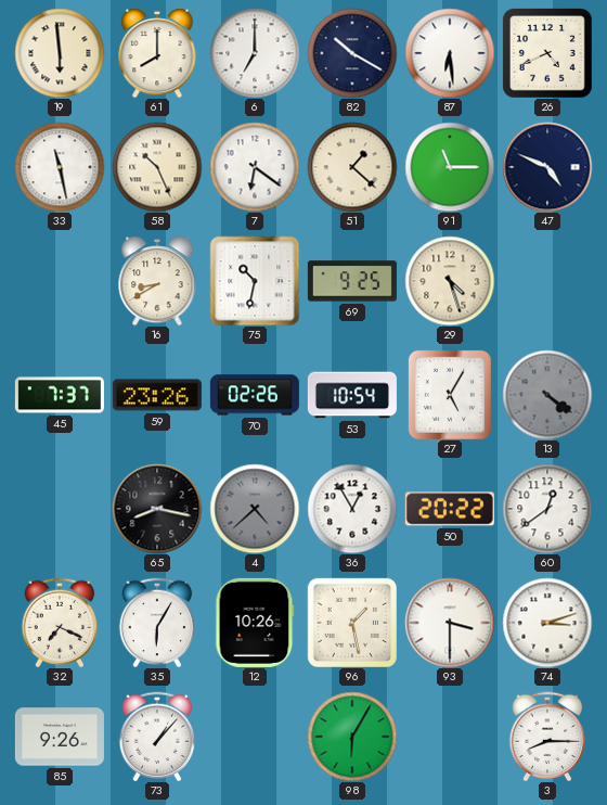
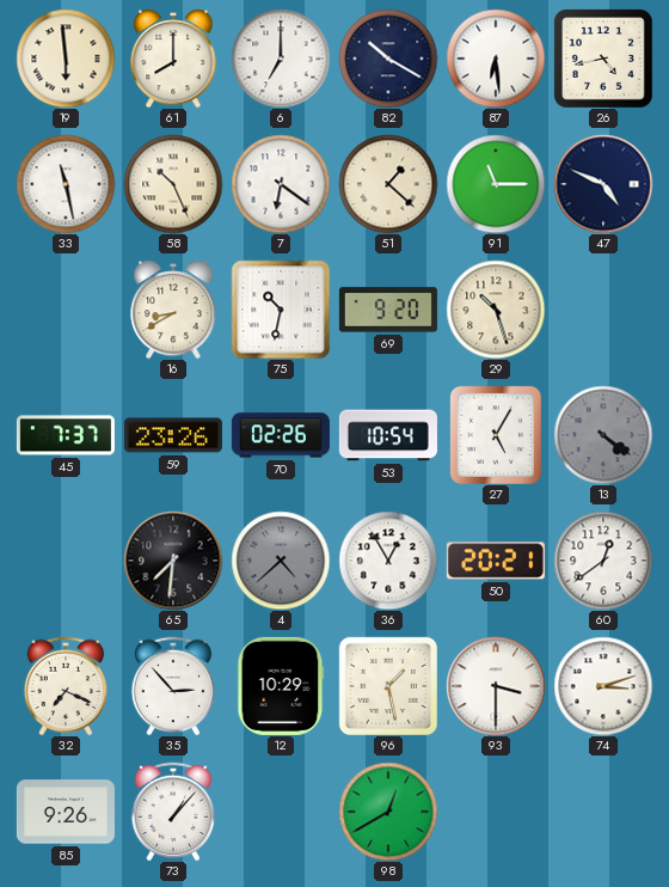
26: 4:41 -> 4:43
69: 9:25 -> 9:20
29: 4:27 -> 10:27
65: 8:17 -> 7:31
50: 20:22 -> 20:21
35: 6:05 -> 2:53
12: 10:26 -> 10:29
98: 6:05 -> 12:40
3: 8:15 -> none
